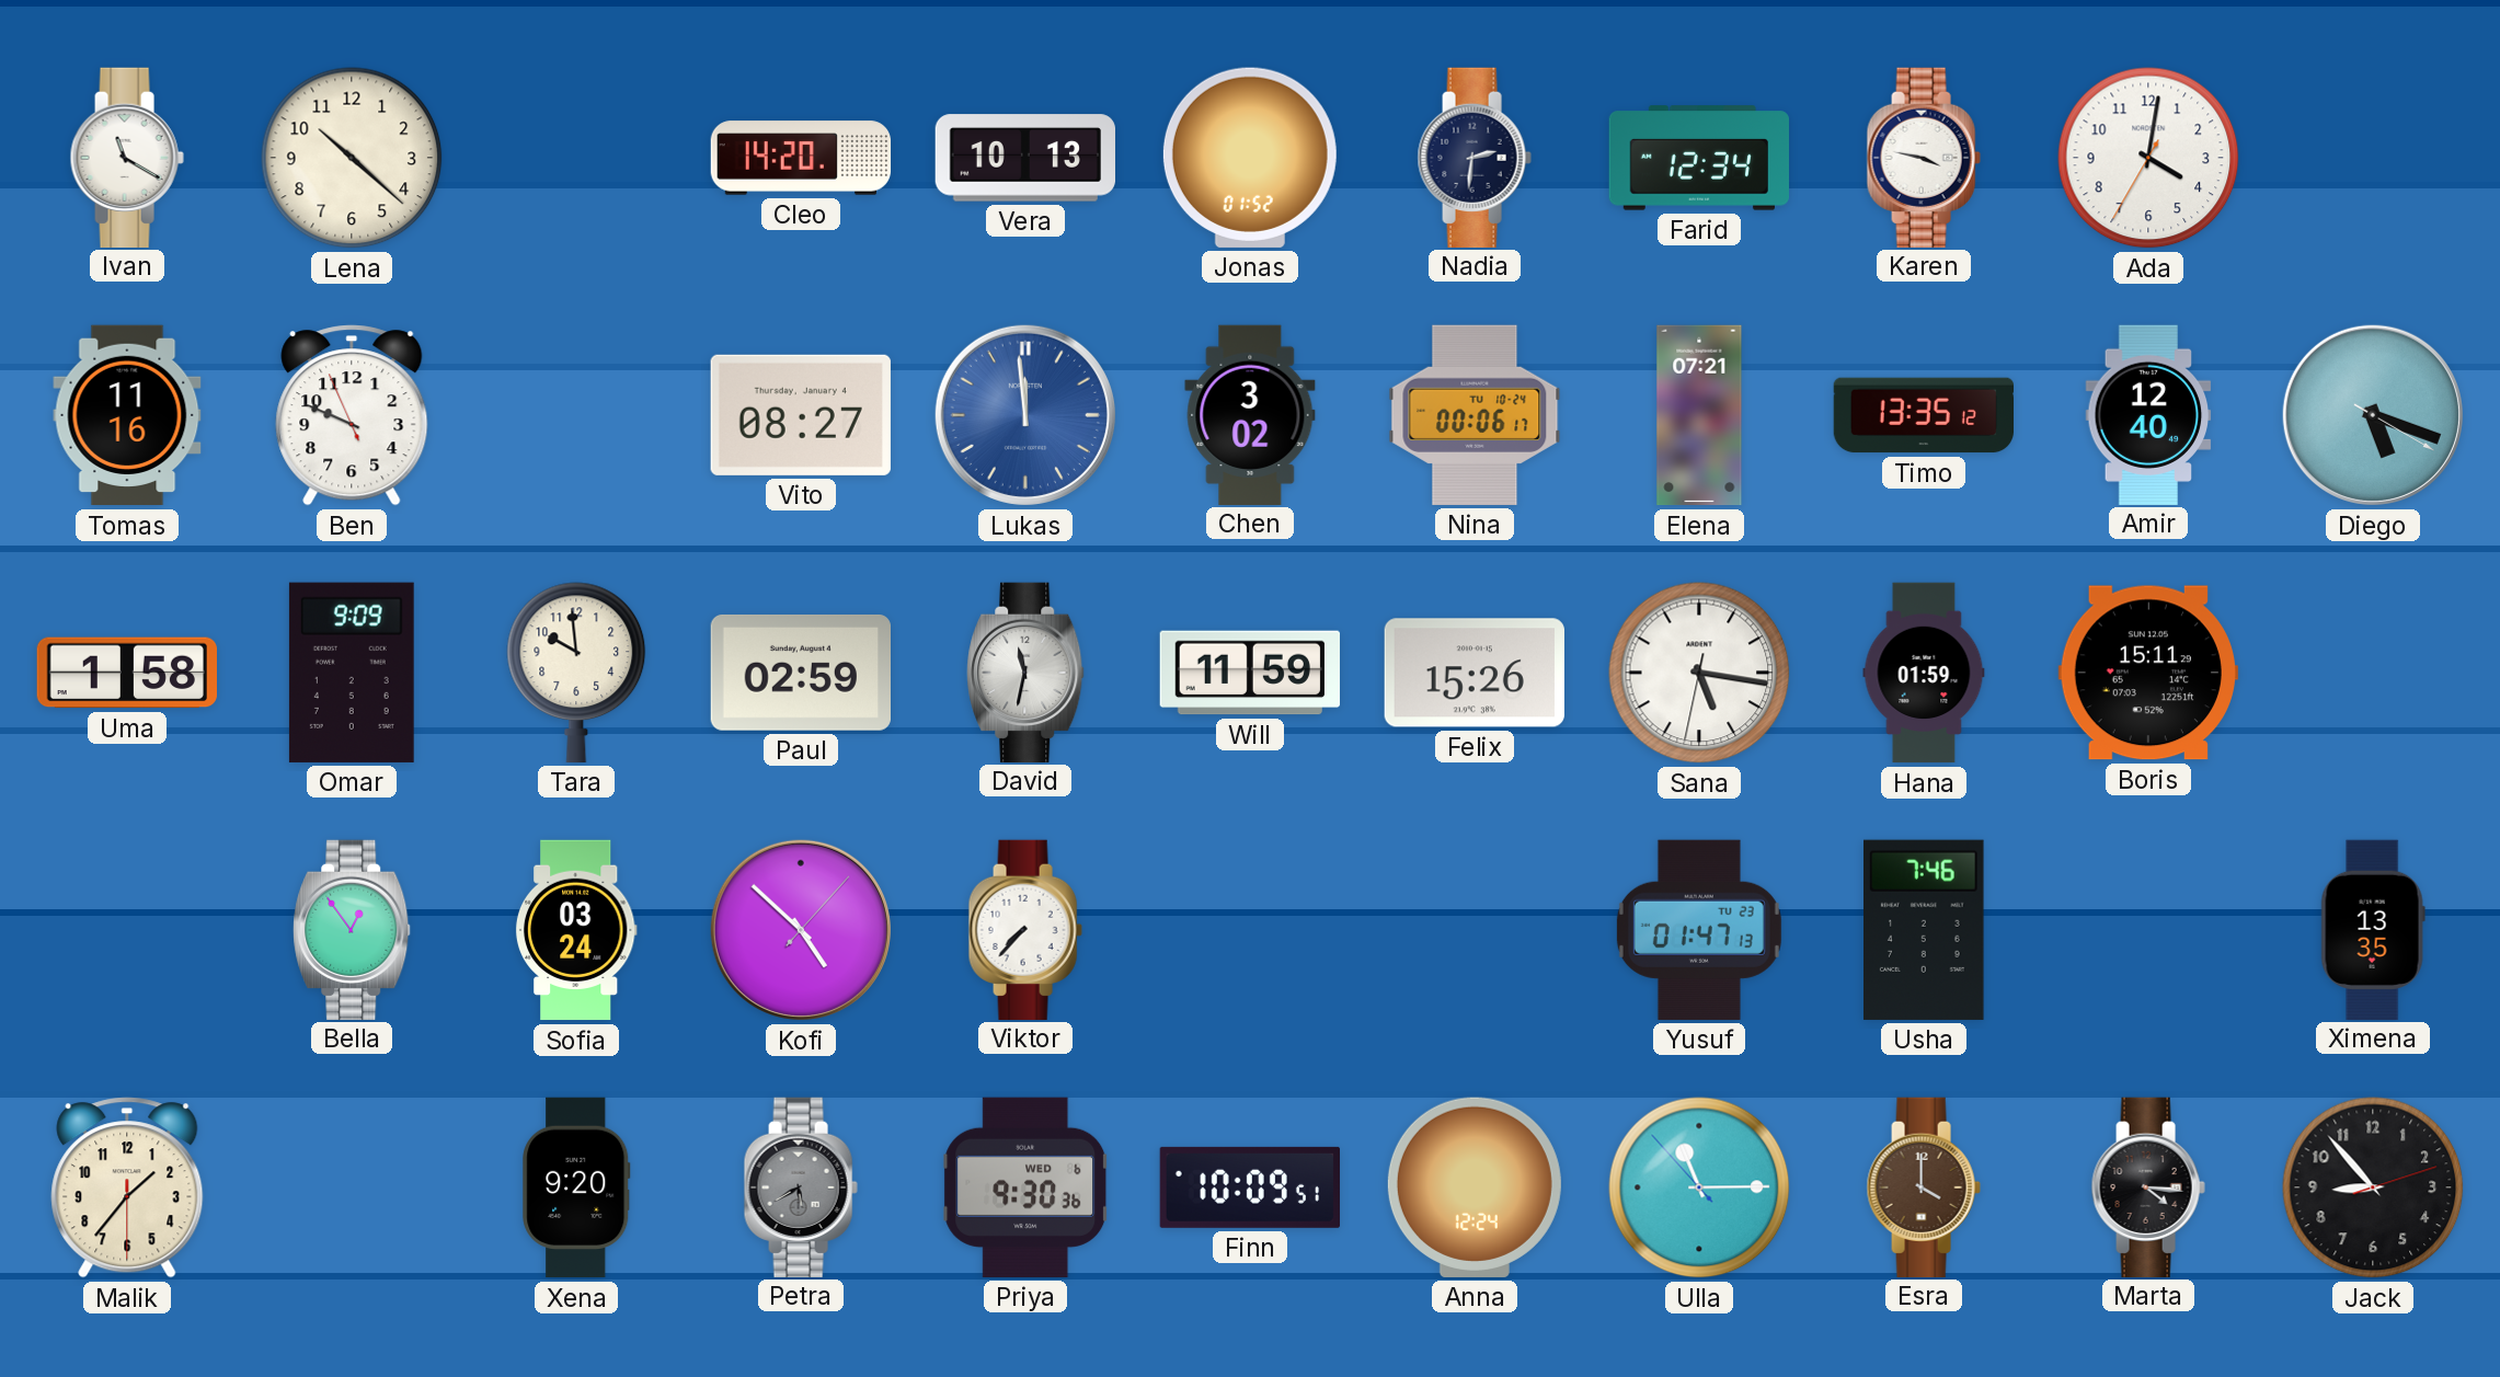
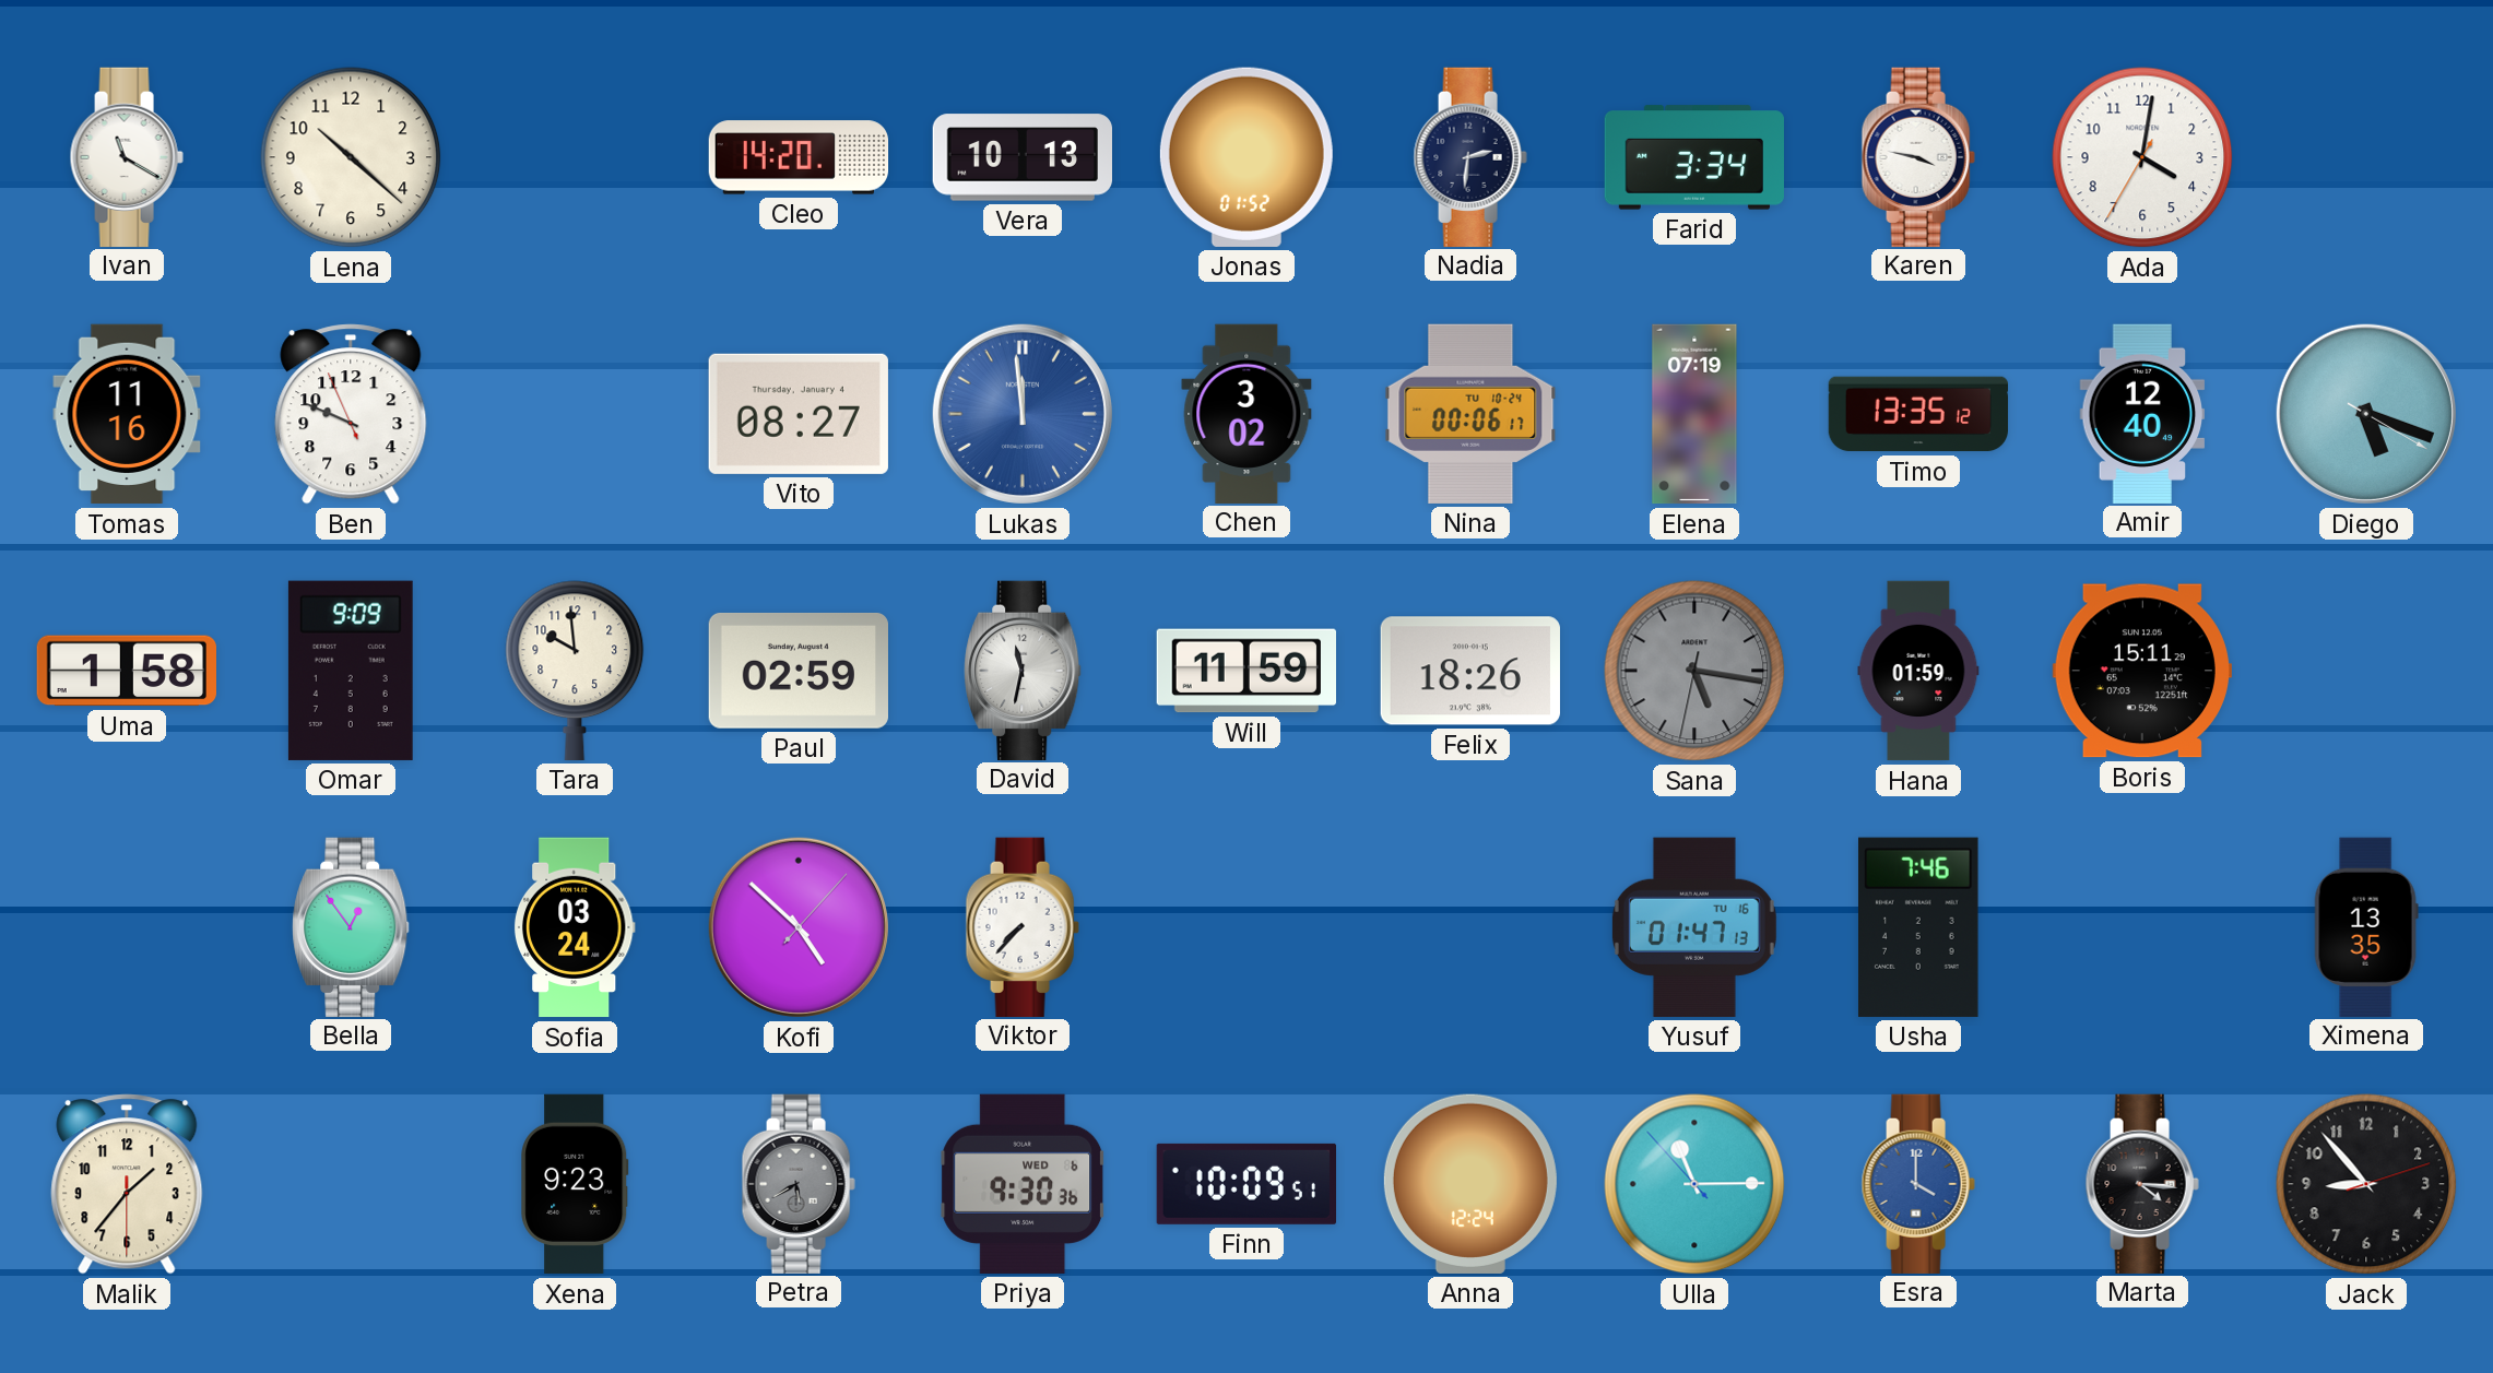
Farid: 12:34 -> 3:34
Elena: 07:21 -> 07:19
Felix: 15:26 -> 18:26
Sana dial: white -> grey
Yusuf date: TU 23 -> TU 16
Xena: 9:20 -> 9:23
Esra dial: brown -> blue
